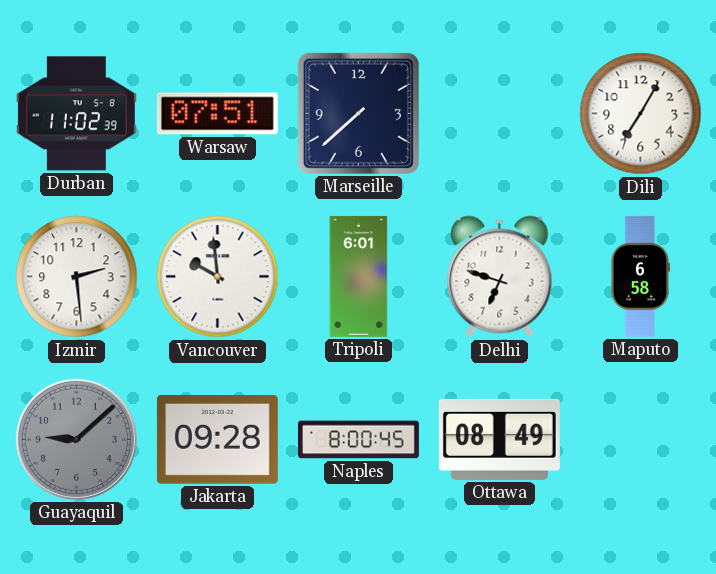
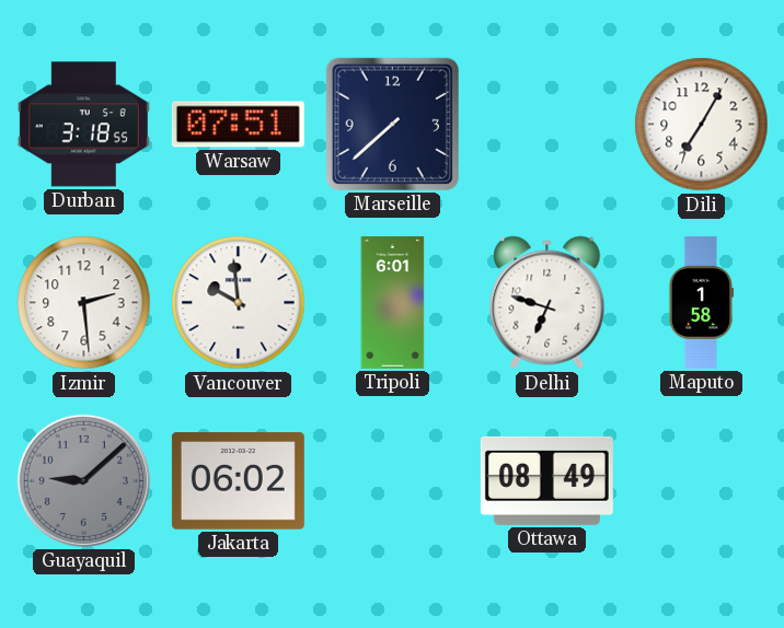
Durban: 11:02 -> 3:18
Maputo: 6:58 -> 1:58
Jakarta: 09:28 -> 06:02
Naples: 8:00 -> none
